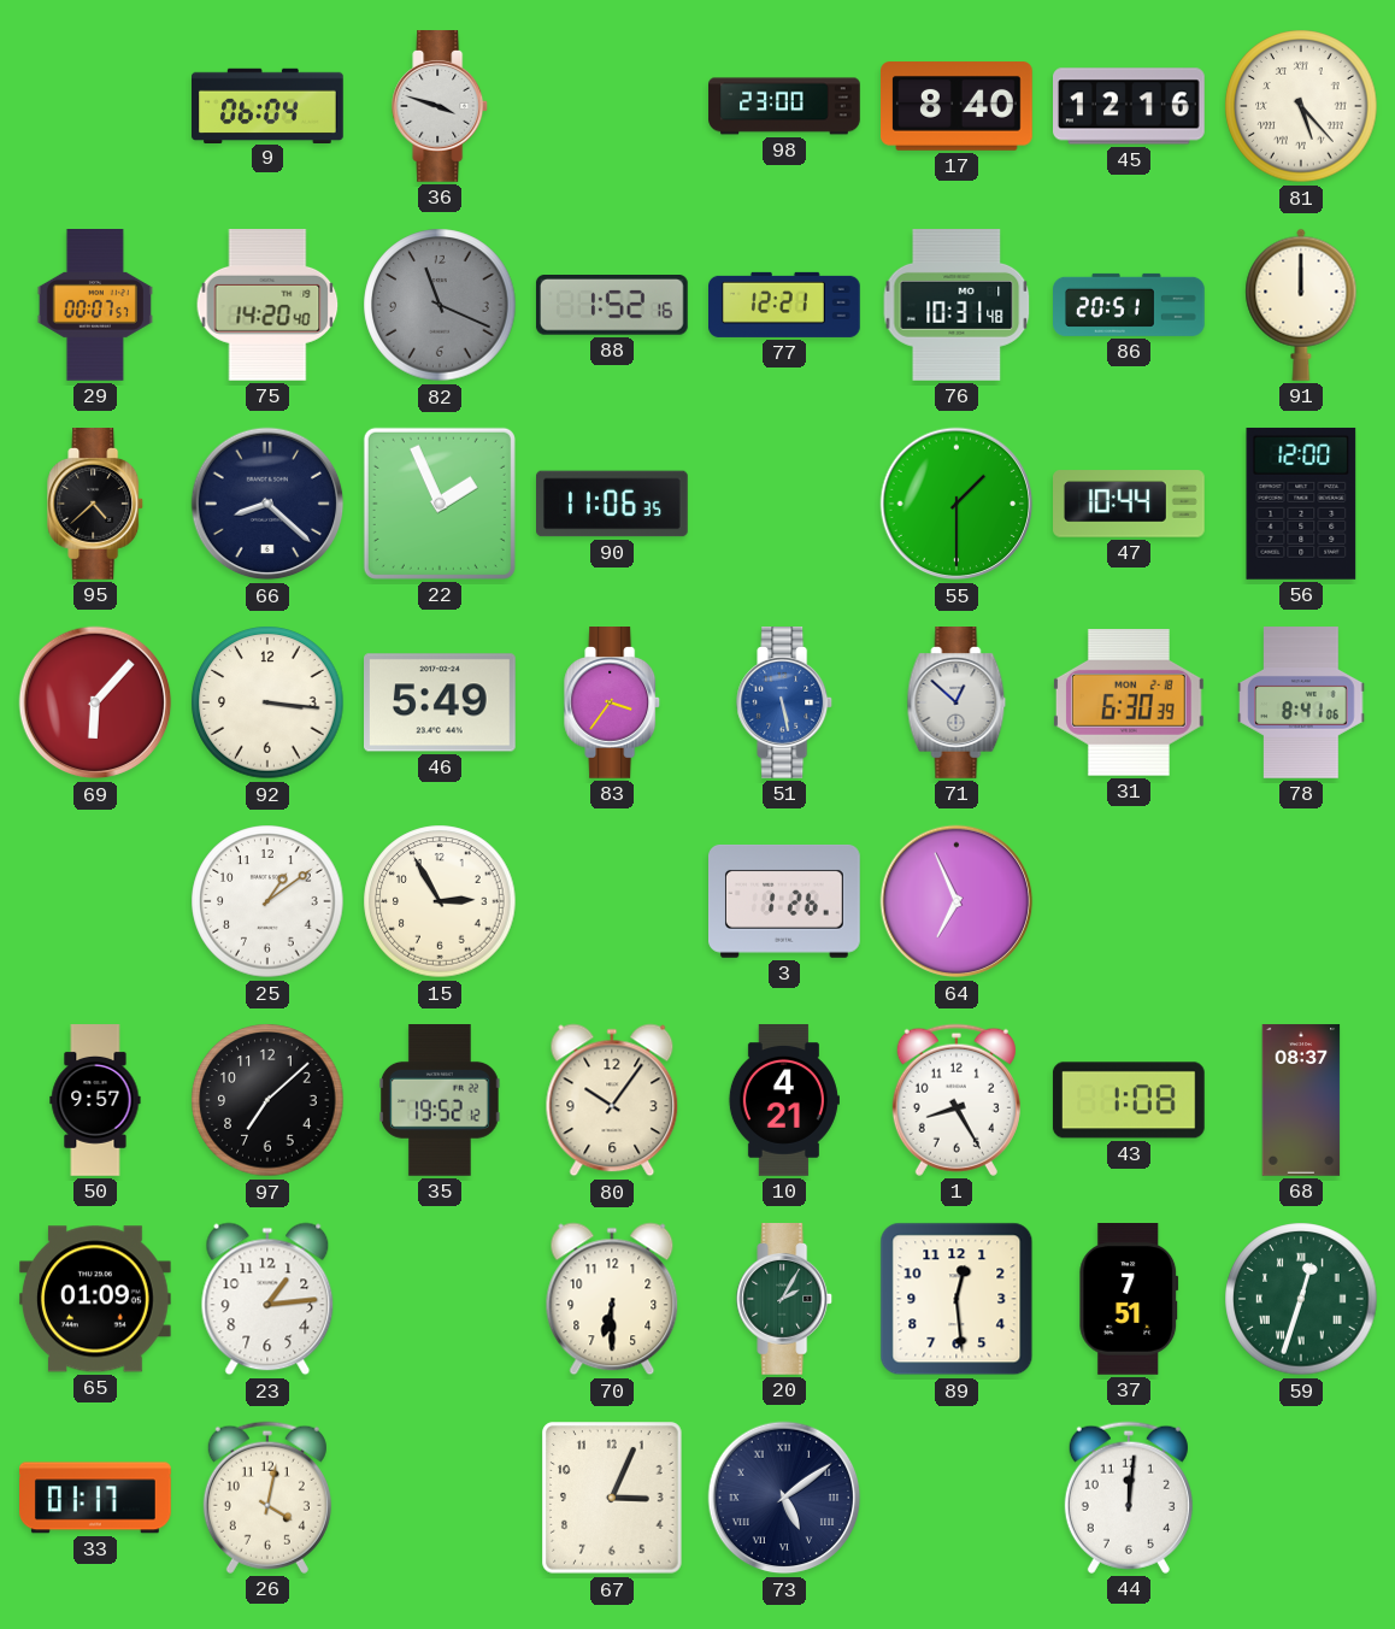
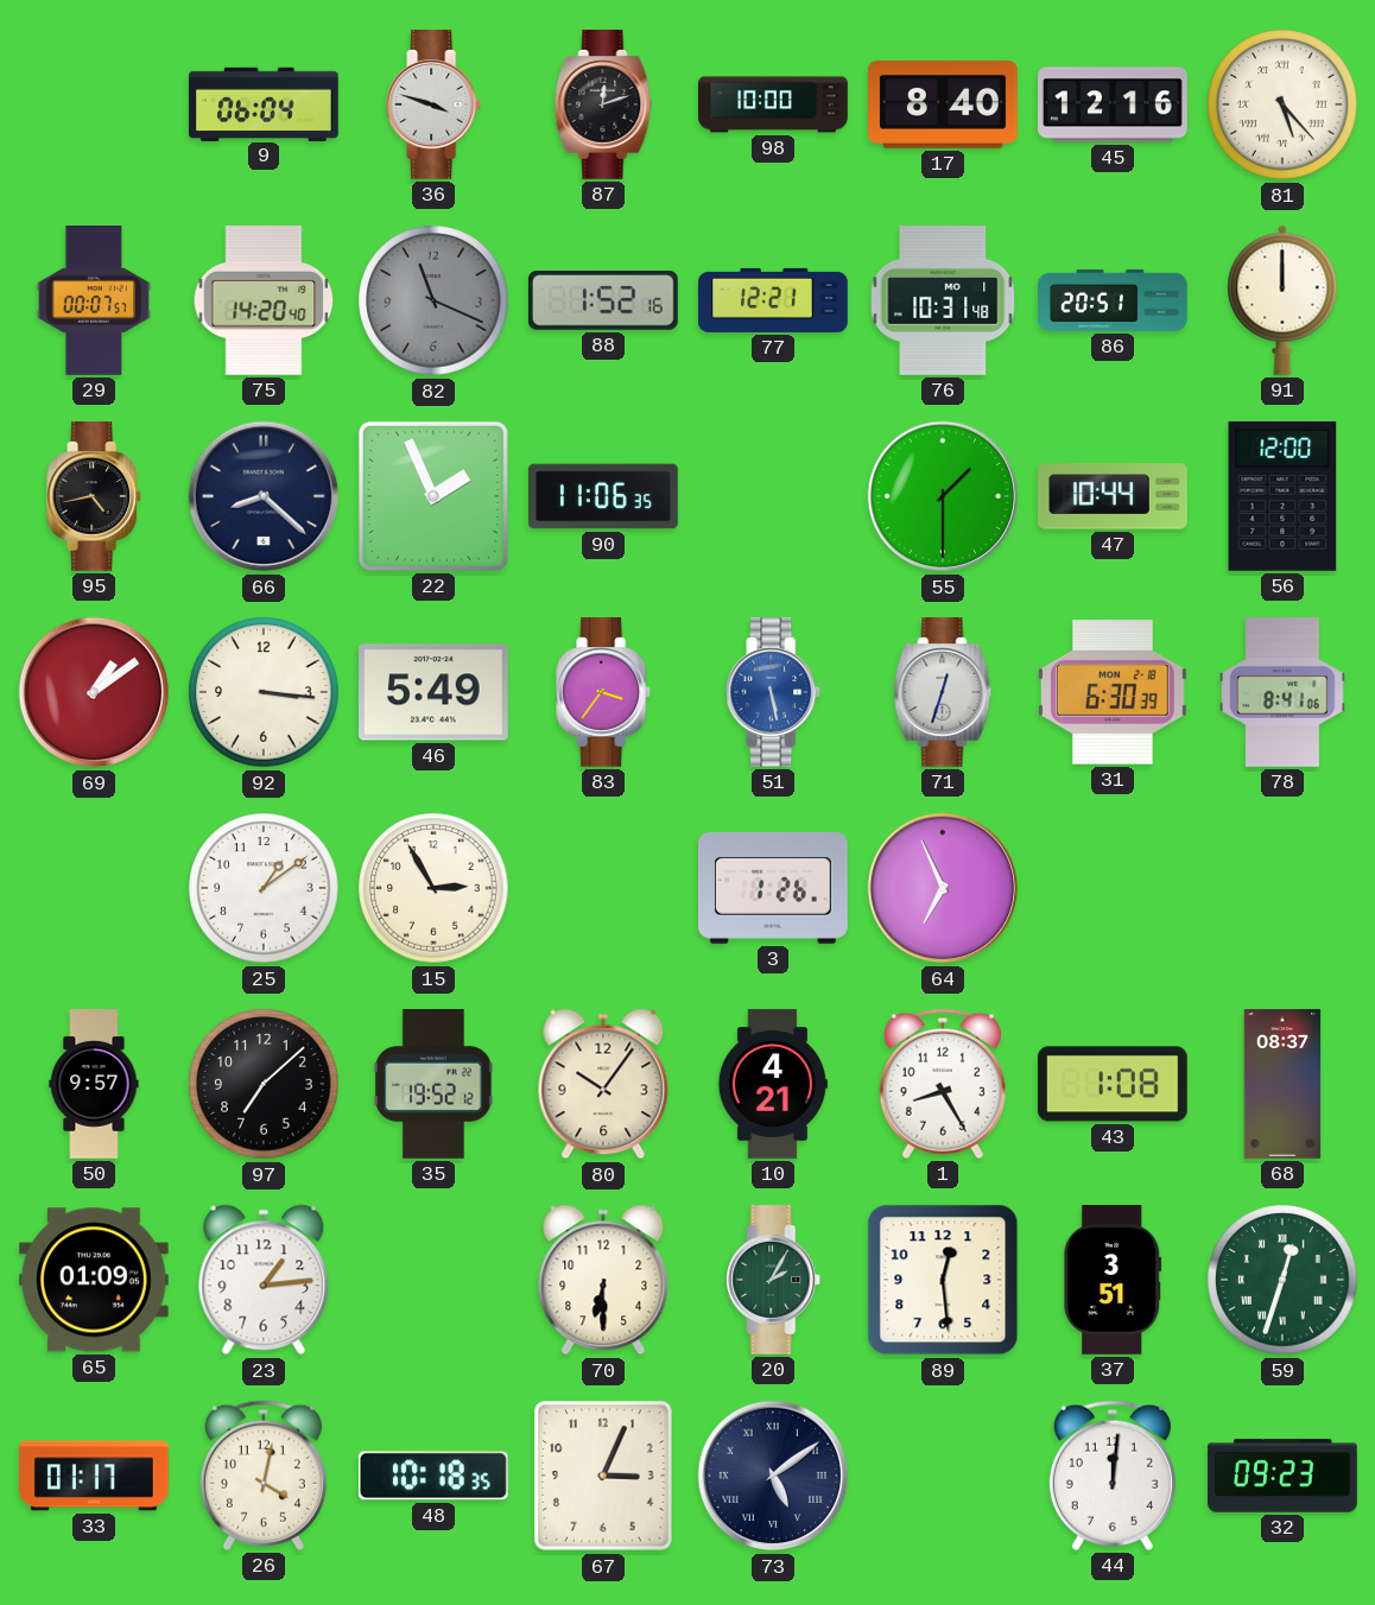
87: none -> 12:12
98: 23:00 -> 10:00
95: 4:38 -> 4:43
69: 6:07 -> 1:09
71: 12:52 -> 12:33
37: 7:51 -> 3:51
48: none -> 10:18
32: none -> 09:23
